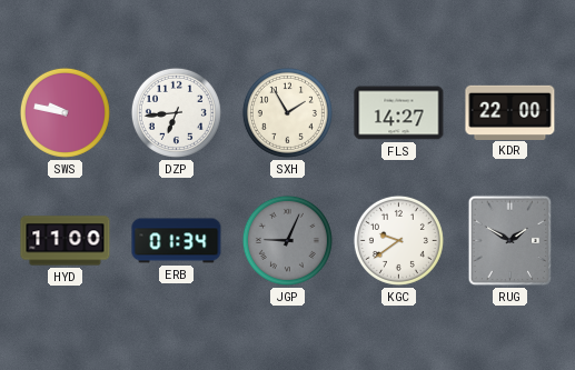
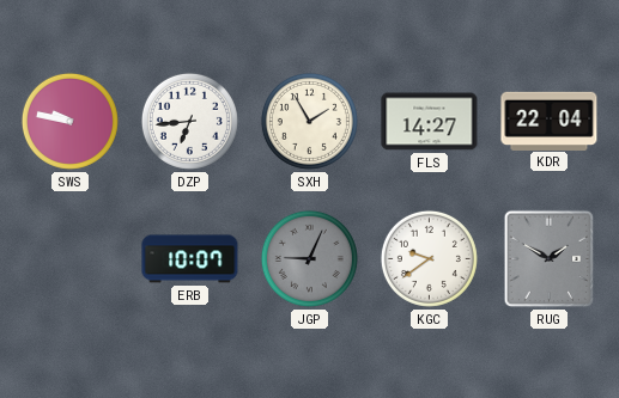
KDR: 22:00 -> 22:04
HYD: 11:00 -> none
ERB: 01:34 -> 10:07
